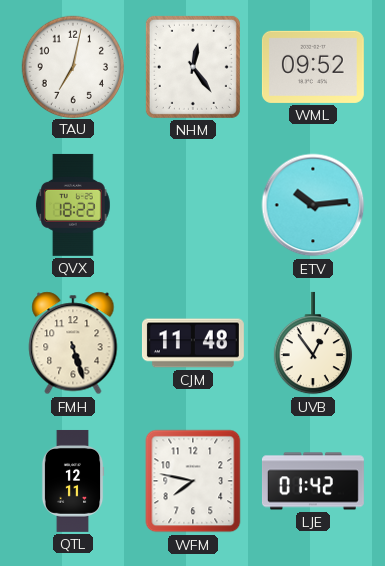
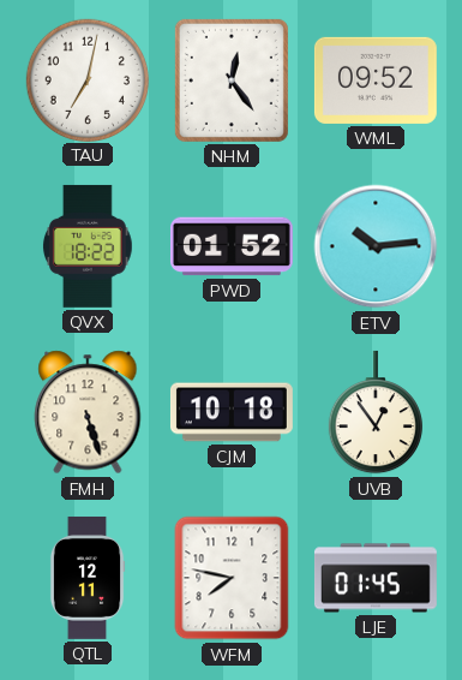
PWD: none -> 01:52
CJM: 11:48 -> 10:18
LJE: 01:42 -> 01:45
